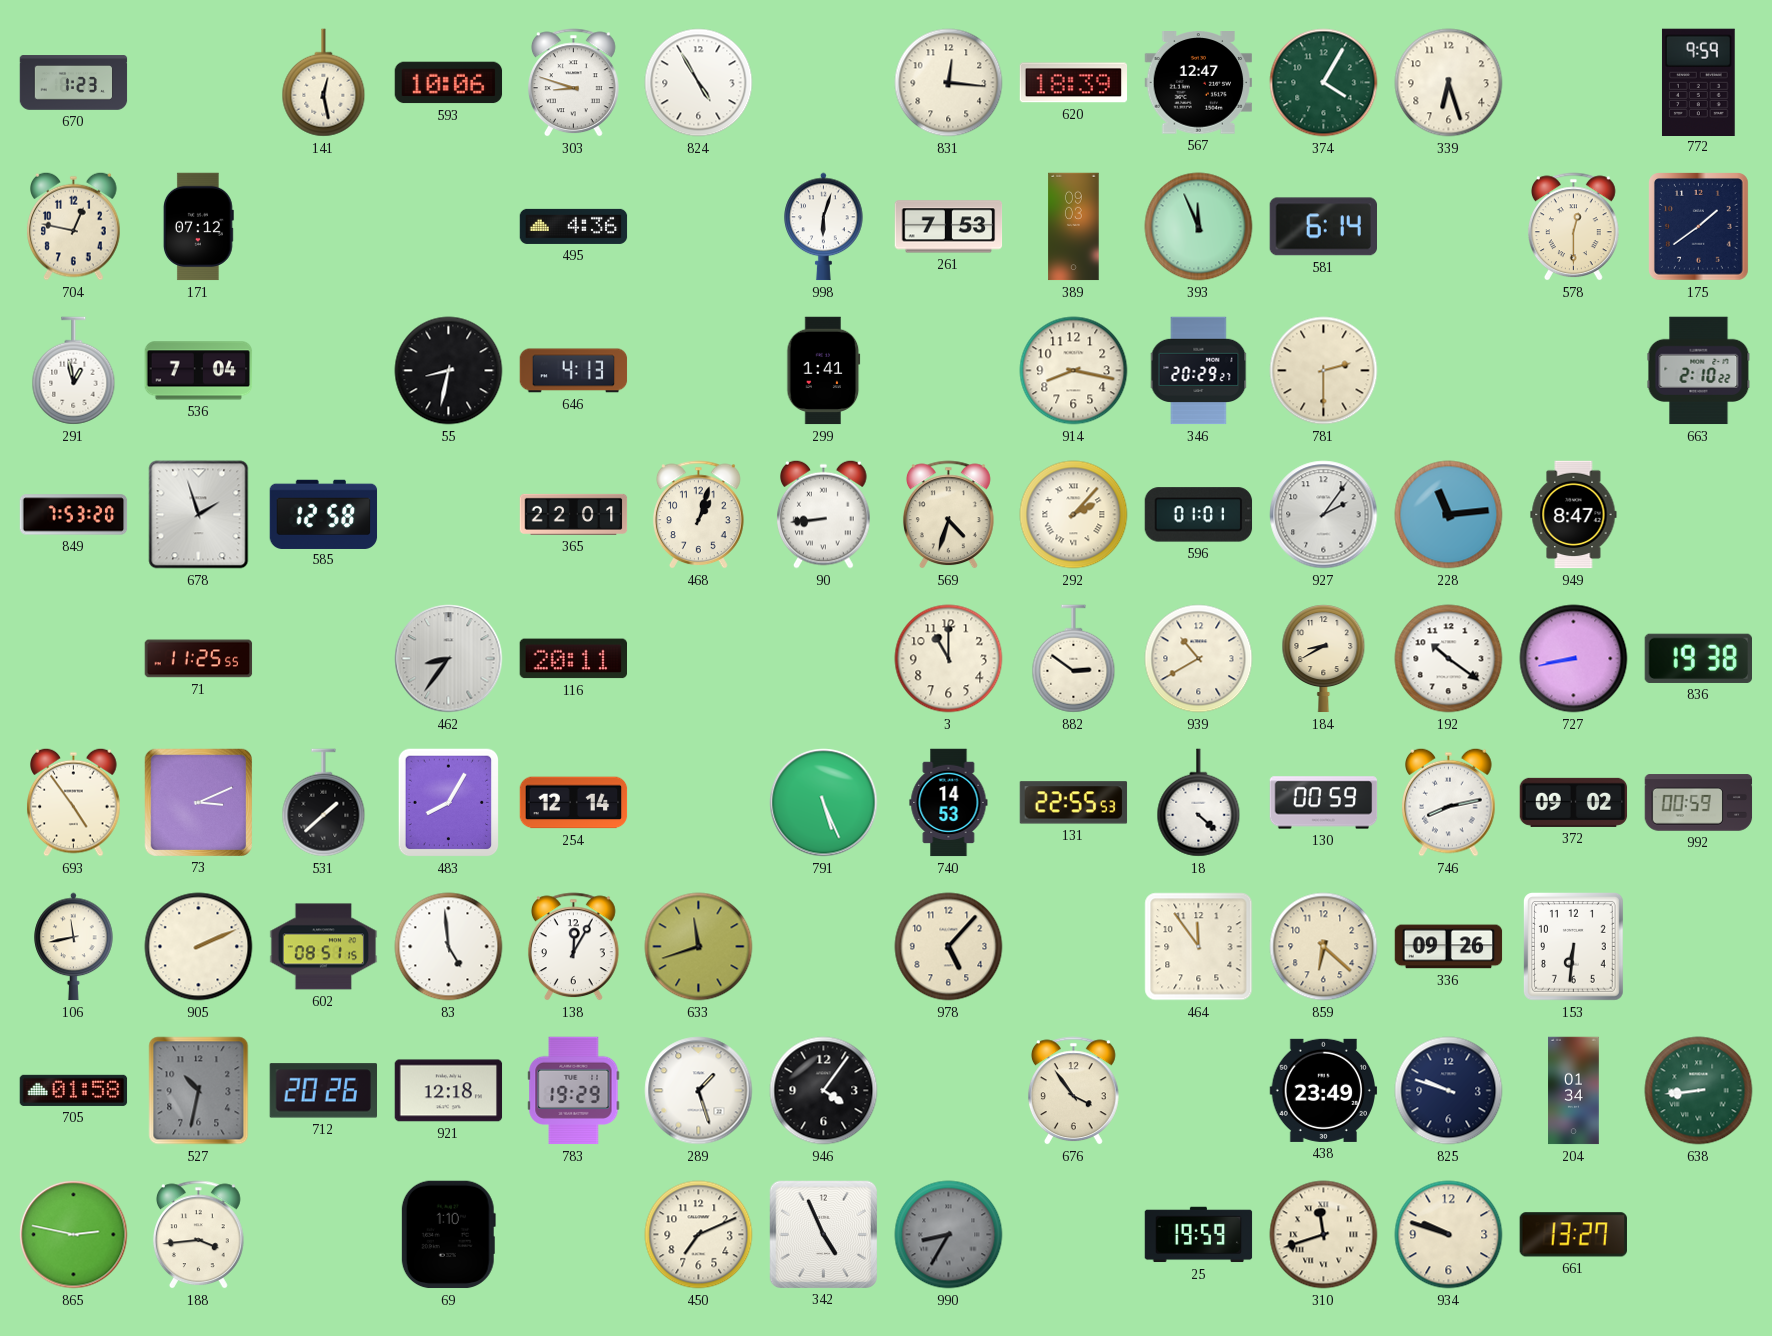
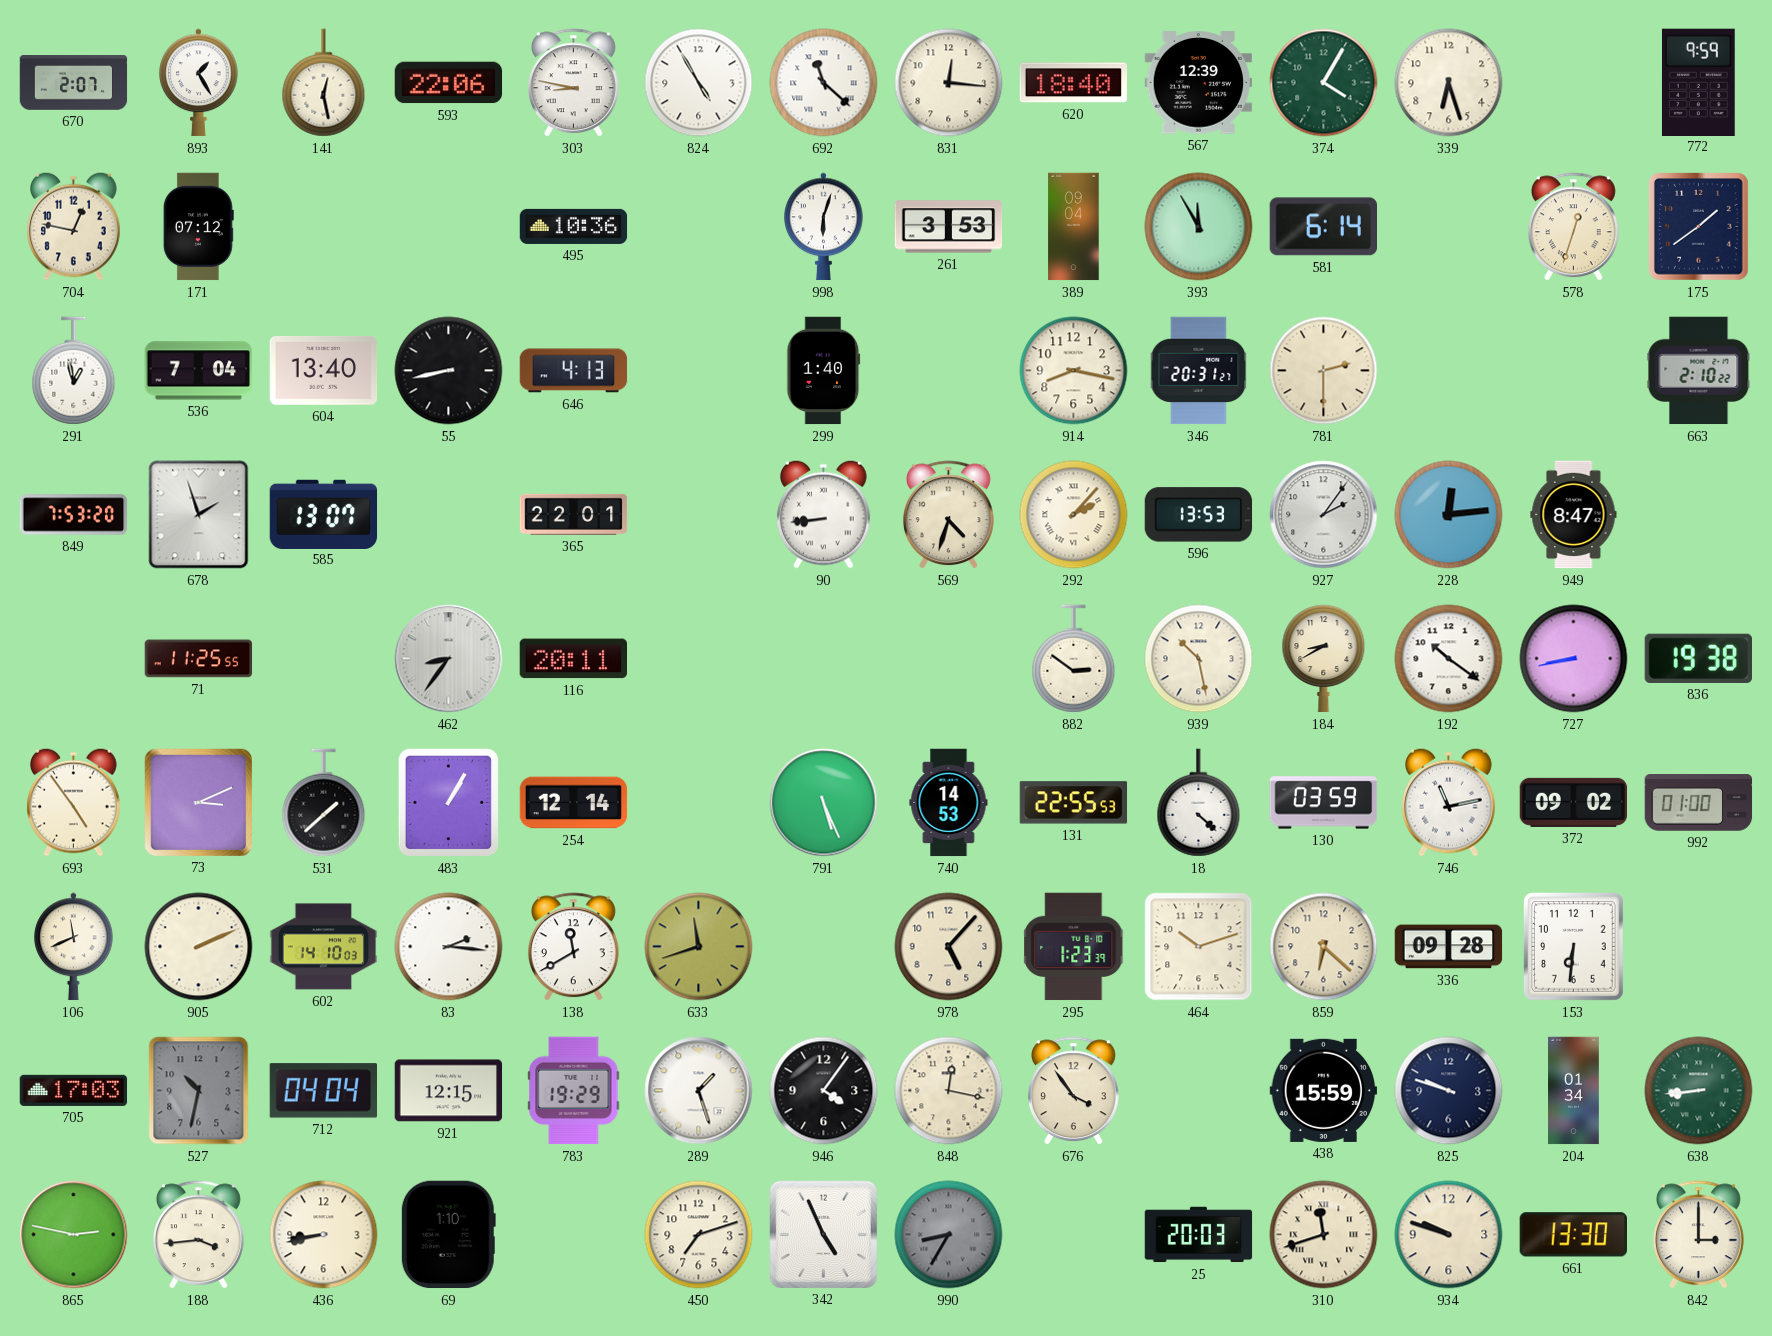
670: 1:23 -> 2:07
893: none -> 1:25
593: 10:06 -> 22:06
303: 8:48 -> 8:47
692: none -> 11:22
620: 18:39 -> 18:40
567: 12:47 -> 12:39
495: 4:36 -> 10:36
261: 7:53 -> 3:53
389: 09:03 -> 09:04
393: 11:56 -> 11:55
578: 12:30 -> 12:33
604: none -> 13:40
55: 8:32 -> 8:43
299: 1:41 -> 1:40
346: 20:29 -> 20:31
585: 12:58 -> 13:07
468: 1:03 -> none
596: 01:01 -> 13:53
228: 11:14 -> 12:14
3: 11:00 -> none
939: 10:40 -> 10:28
483: 8:05 -> 1:05
130: 00:59 -> 03:59
746: 8:13 -> 11:13
992: 00:59 -> 01:00
106: 11:43 -> 11:41
602: 08:51 -> 14:10
83: 4:59 -> 2:16
138: 12:05 -> 11:40
295: none -> 1:23
464: 11:54 -> 10:12
336: 09:26 -> 09:28
705: 01:58 -> 17:03
712: 20:26 -> 04:04
921: 12:18 -> 12:15
848: none -> 12:17
438: 23:49 -> 15:59
436: none -> 8:43
450: 7:11 -> 7:12
25: 19:59 -> 20:03
661: 13:27 -> 13:30
842: none -> 3:00
